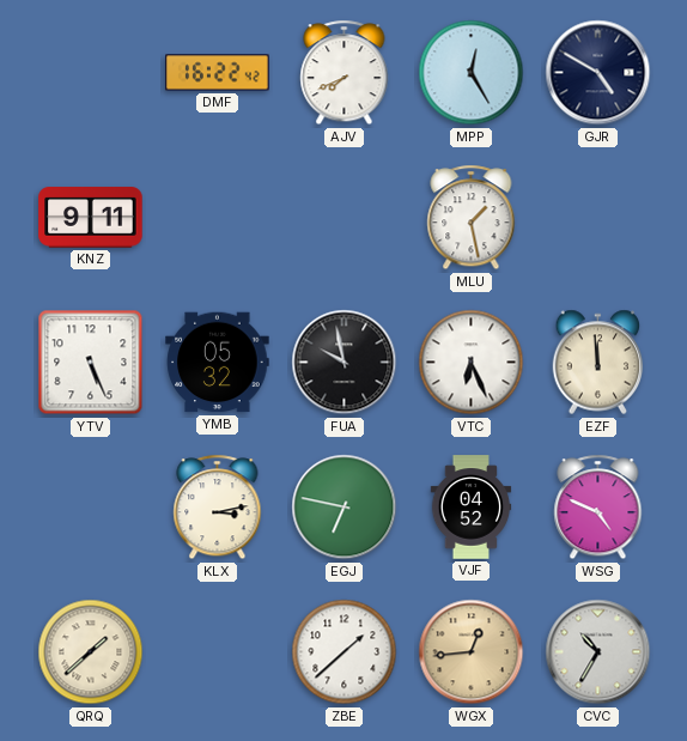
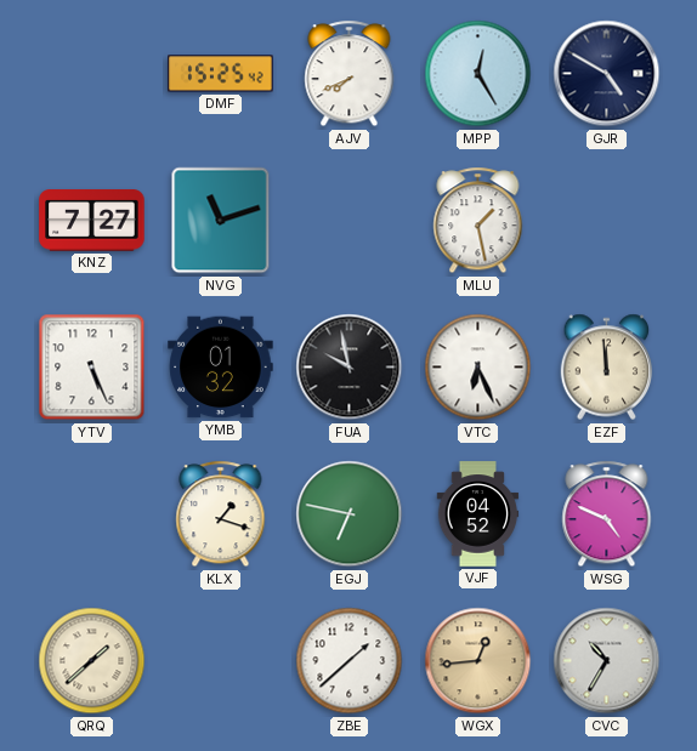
DMF: 16:22 -> 15:25
KNZ: 9:11 -> 7:27
NVG: none -> 11:12
YMB: 05:32 -> 01:32
KLX: 3:13 -> 1:18
